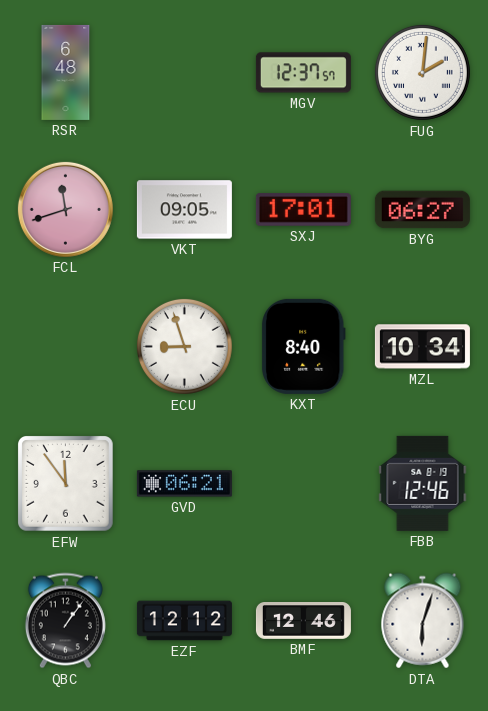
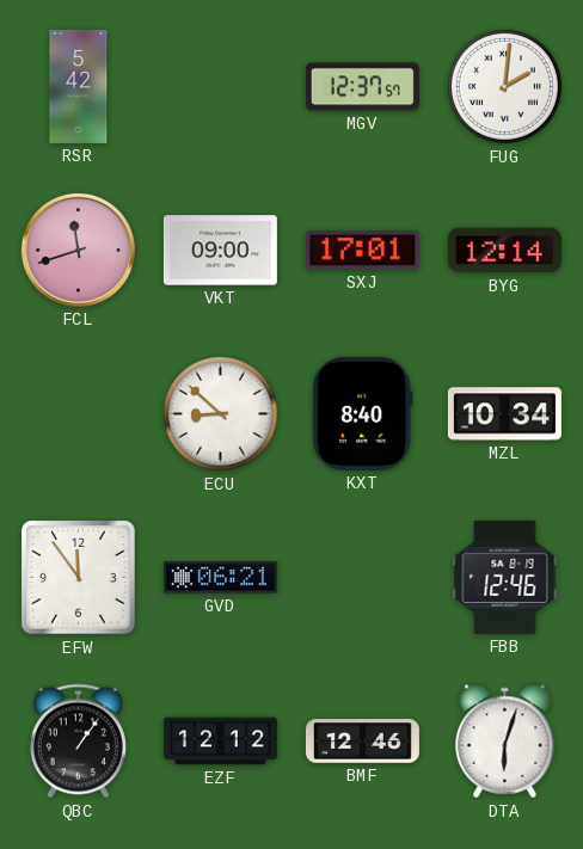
RSR: 6:48 -> 5:42
VKT: 09:05 -> 09:00
BYG: 06:27 -> 12:14
ECU: 8:57 -> 8:52
